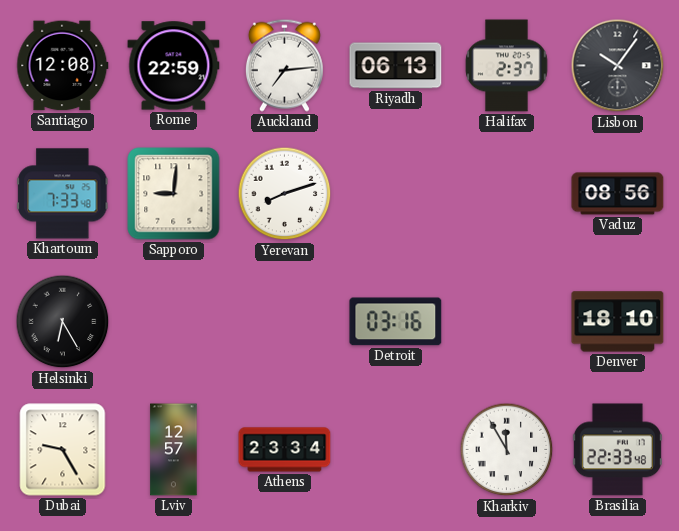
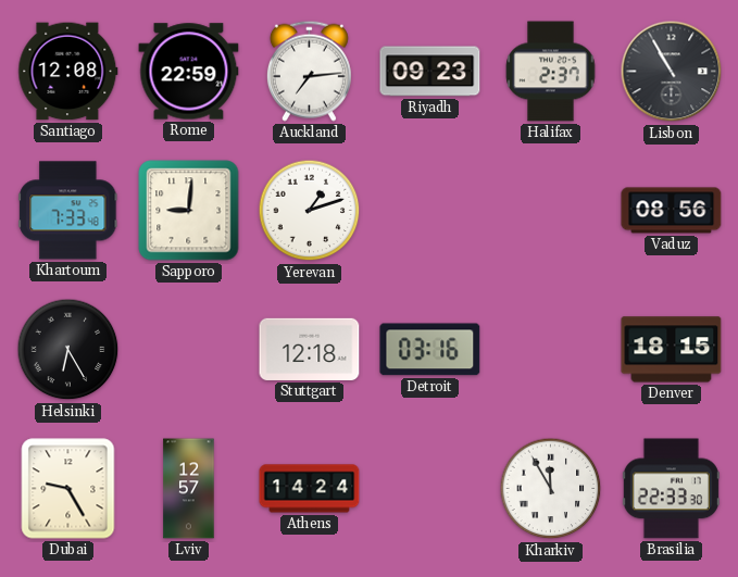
Riyadh: 06:13 -> 09:23
Lisbon: 10:06 -> 10:55
Yerevan: 8:12 -> 1:12
Stuttgart: none -> 12:18
Denver: 18:10 -> 18:15
Athens: 23:34 -> 14:24
Brasilia: 22:33:48 -> 22:33:30
